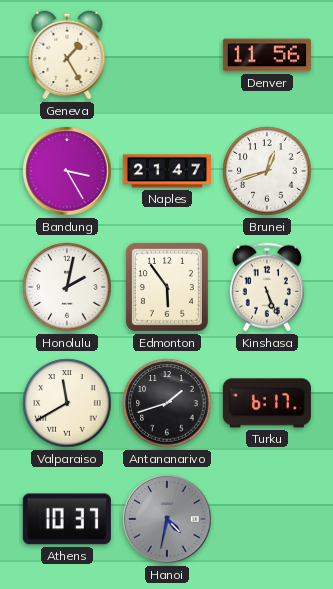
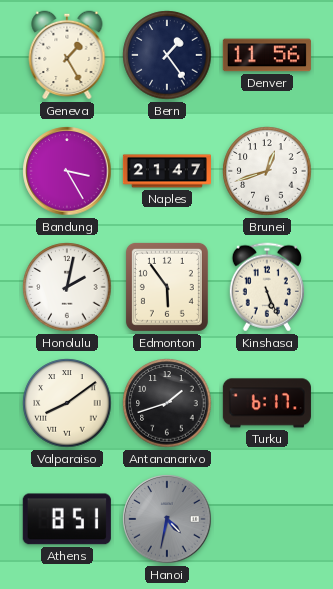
Bern: none -> 1:24
Valparaiso: 11:40 -> 8:09
Athens: 10:37 -> 8:51
